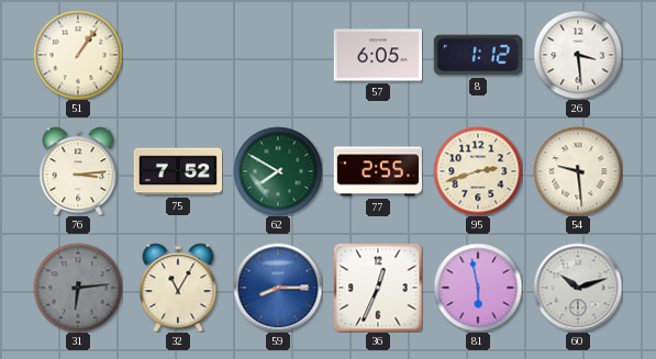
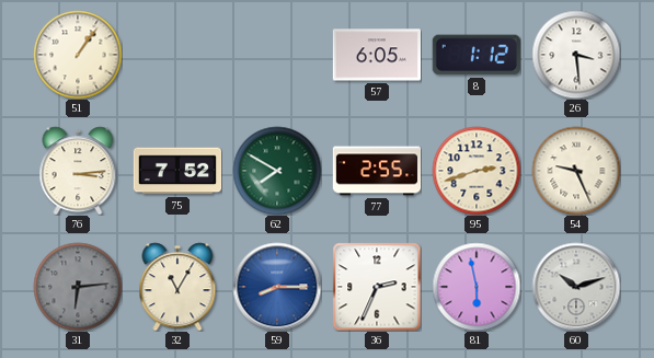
54: 9:29 -> 9:26
36: 12:34 -> 2:34
